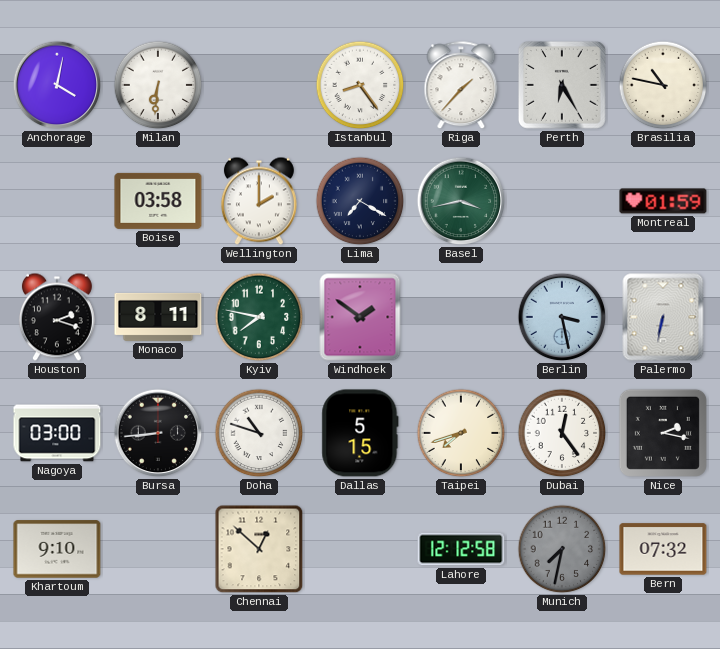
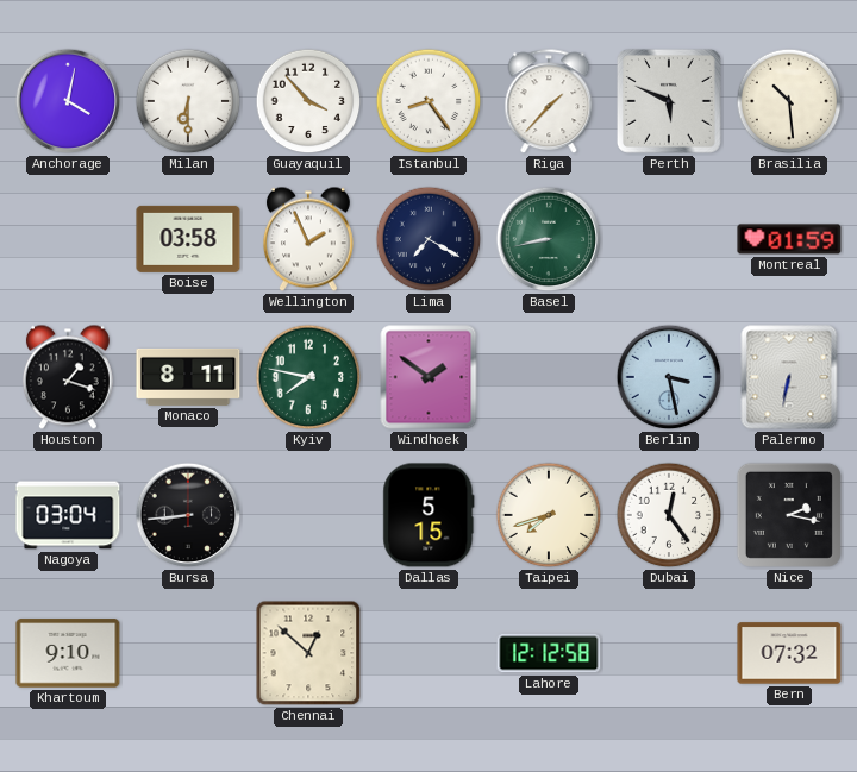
Milan: 6:31 -> 6:30
Guayaquil: none -> 3:53
Perth: 6:25 -> 5:49
Brasilia: 10:47 -> 10:29
Wellington: 2:00 -> 1:56
Basel: 3:43 -> 8:43
Houston: 2:18 -> 1:18
Nagoya: 03:00 -> 03:04
Doha: 10:48 -> none
Munich: 7:32 -> none
